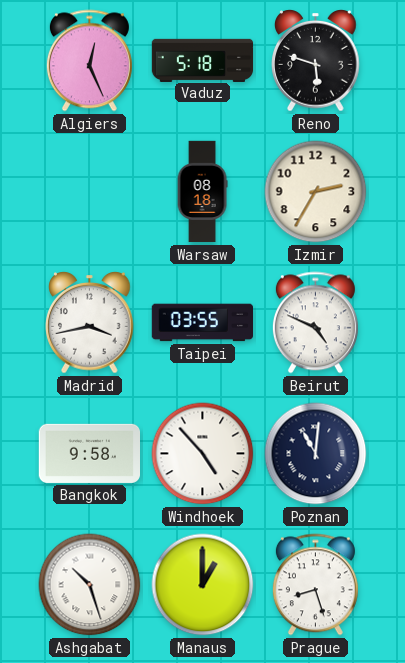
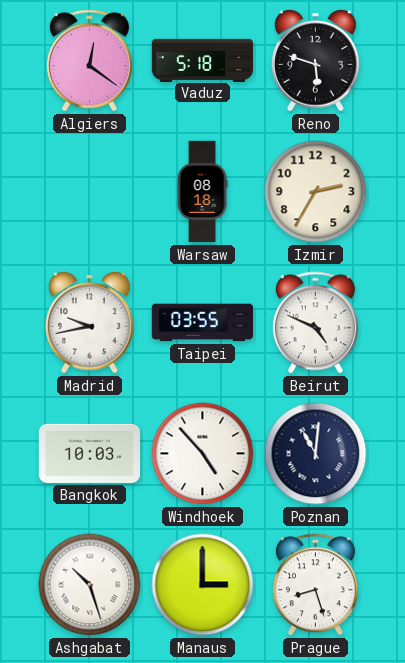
Algiers: 12:26 -> 12:21
Madrid: 3:43 -> 9:43
Bangkok: 9:58 -> 10:03
Manaus: 1:00 -> 3:00
